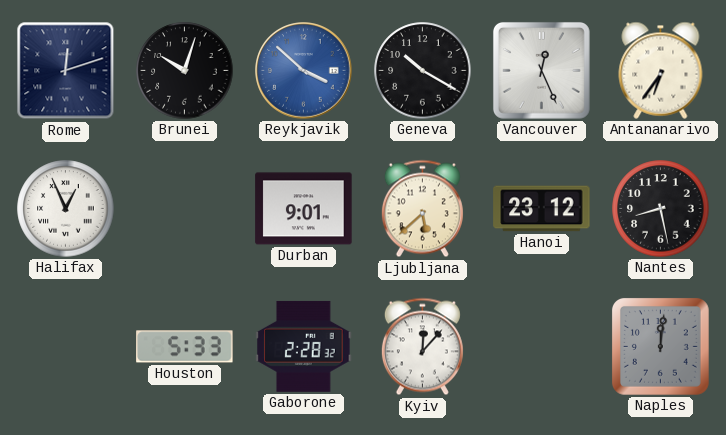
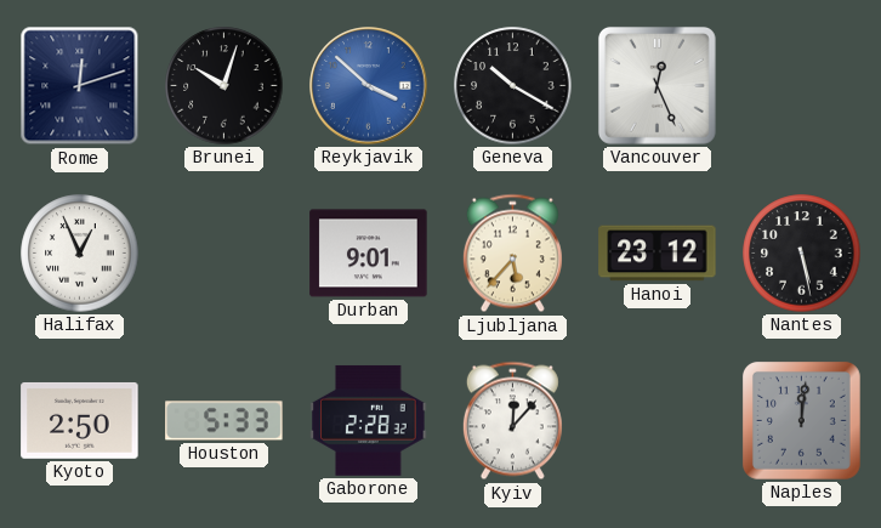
Antananarivo: 6:36 -> none
Ljubljana: 5:38 -> 5:37
Nantes: 8:28 -> 5:28
Kyoto: none -> 2:50
